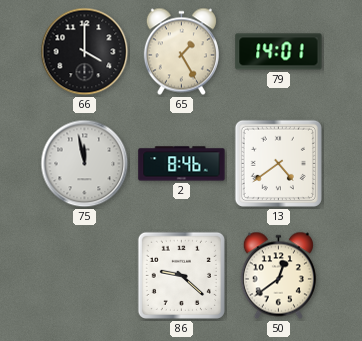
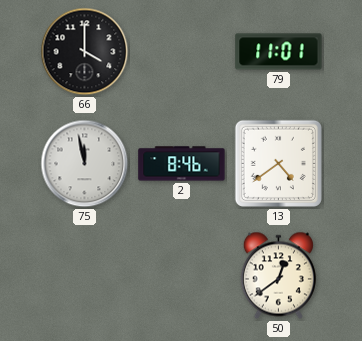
65: 1:25 -> none
79: 14:01 -> 11:01
86: 9:22 -> none
